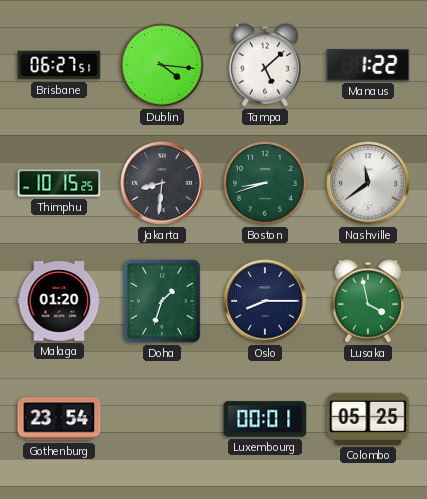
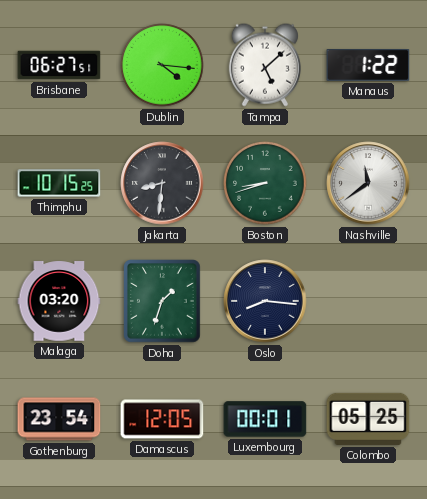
Malaga: 01:20 -> 03:20
Oslo: 8:15 -> 8:16
Lusaka: 3:58 -> none
Damascus: none -> 12:05
